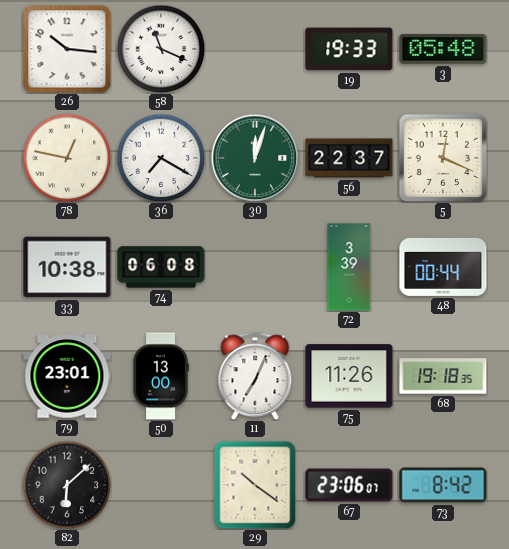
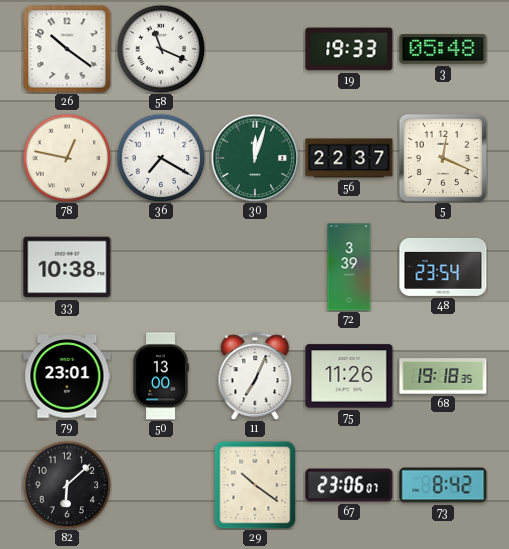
26: 10:16 -> 10:21
74: 06:08 -> none
48: 00:44 -> 23:54
